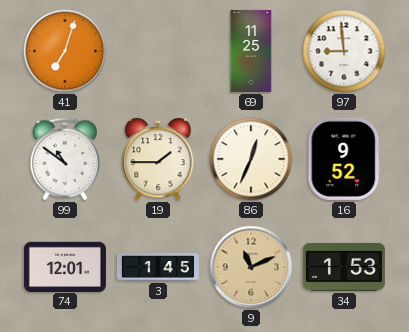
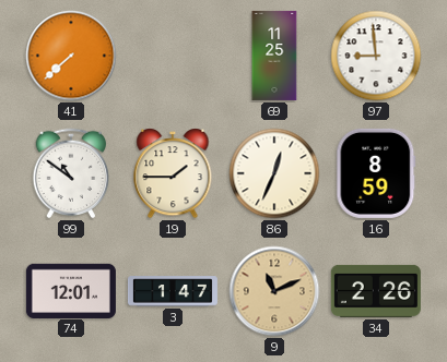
41: 7:03 -> 7:38
16: 9:52 -> 8:59
3: 1:45 -> 1:47
34: 1:53 -> 2:26
